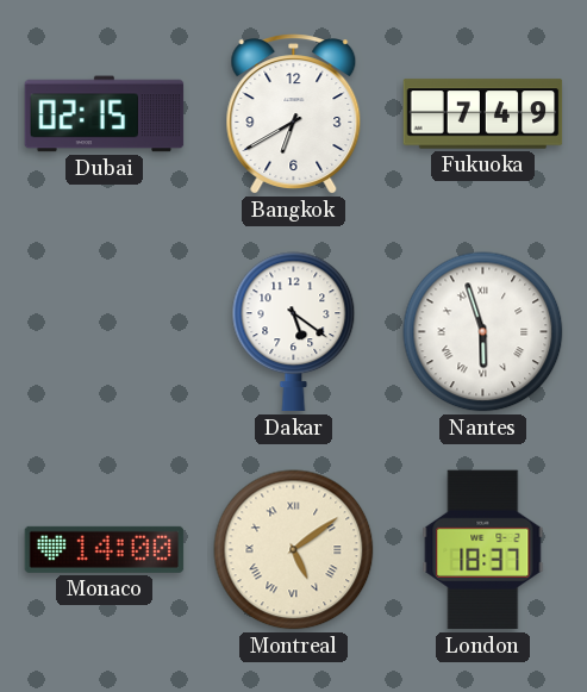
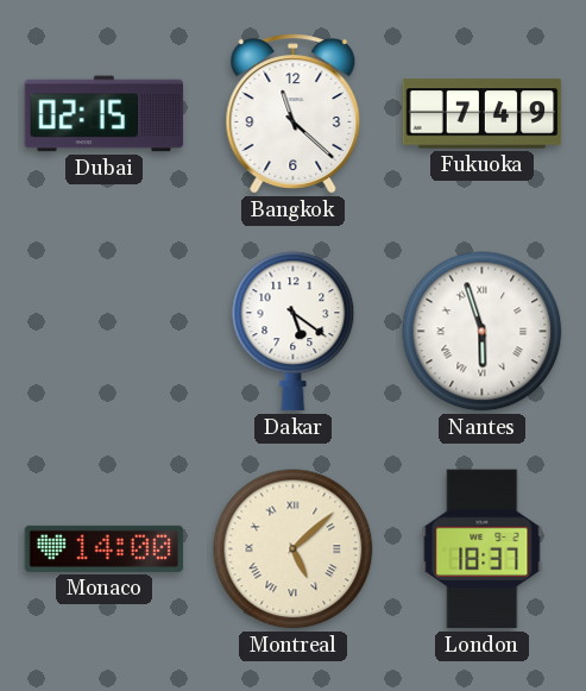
Bangkok: 6:40 -> 11:22
Montreal: 5:09 -> 5:08
